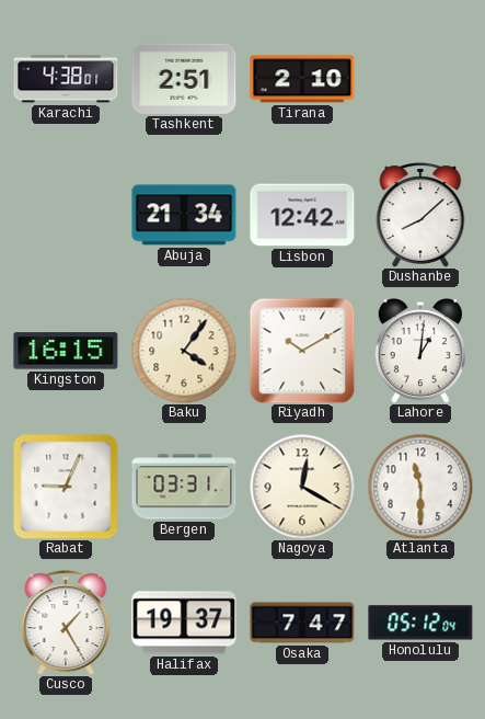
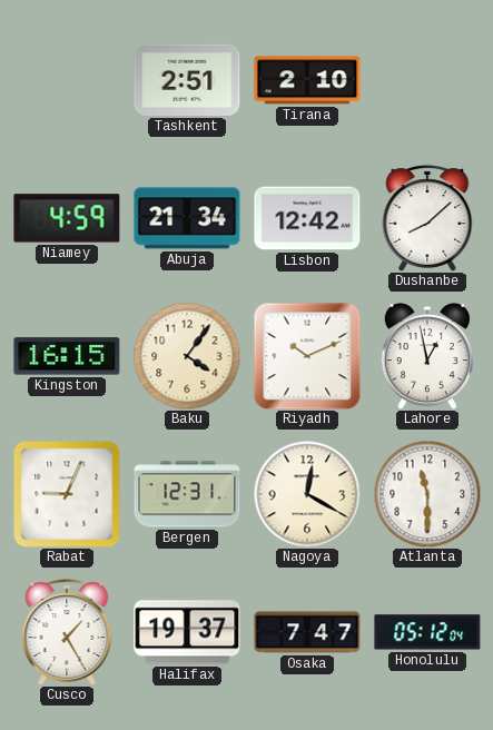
Karachi: 4:38 -> none
Niamey: none -> 4:59
Riyadh: 10:10 -> 10:11
Lahore: 1:01 -> 12:58
Bergen: 03:31 -> 12:31
